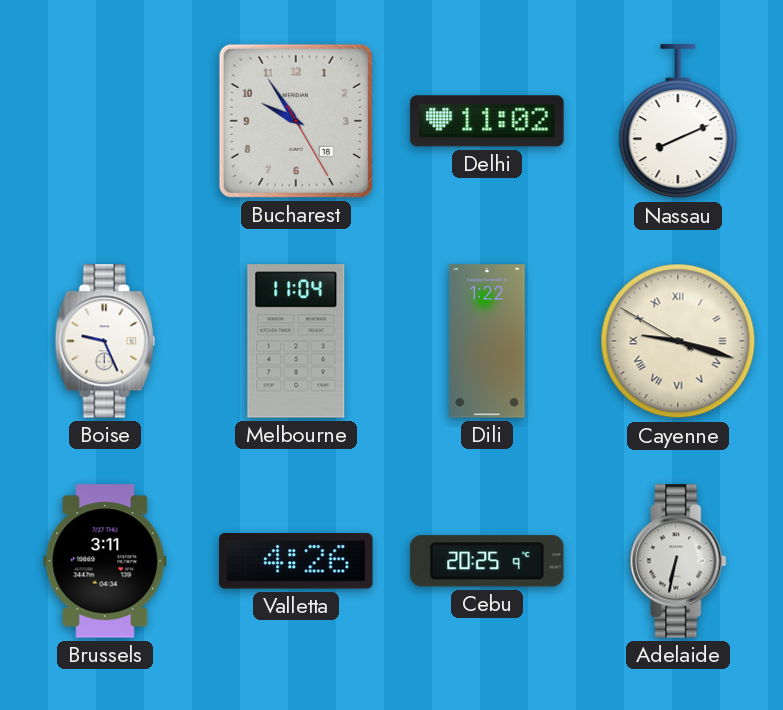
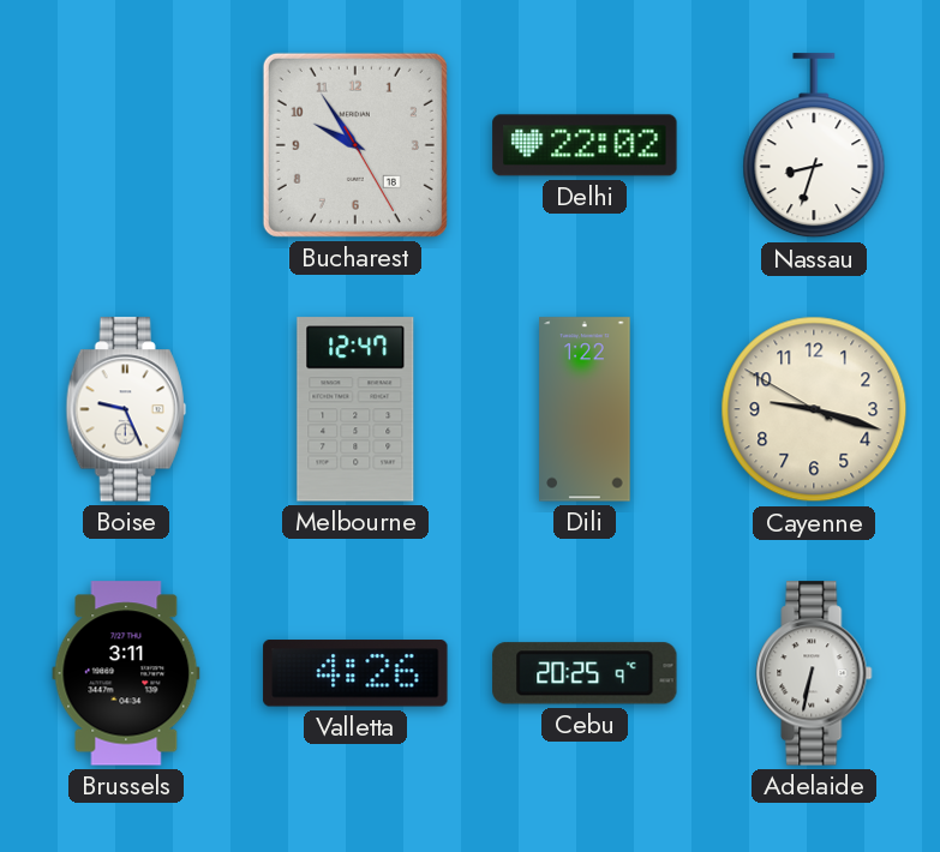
Delhi: 11:02 -> 22:02
Nassau: 8:11 -> 8:33
Melbourne: 11:04 -> 12:47
Cayenne numerals: Roman -> Arabic
